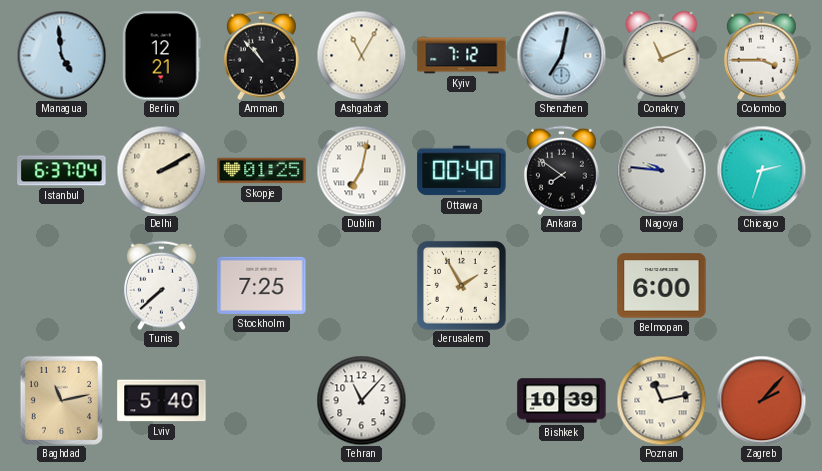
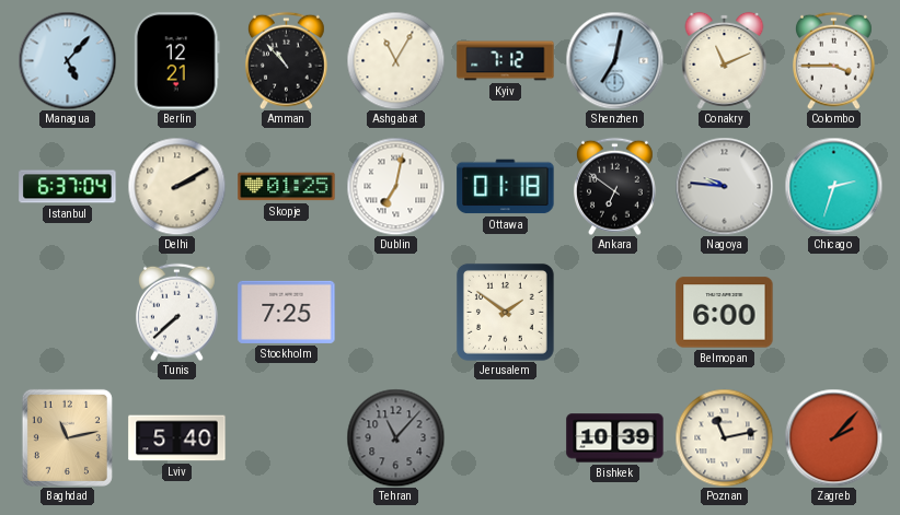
Managua: 4:59 -> 5:07
Ottawa: 00:40 -> 01:18
Ankara: 7:51 -> 6:51
Jerusalem: 1:55 -> 1:51
Tehran dial: white -> grey
